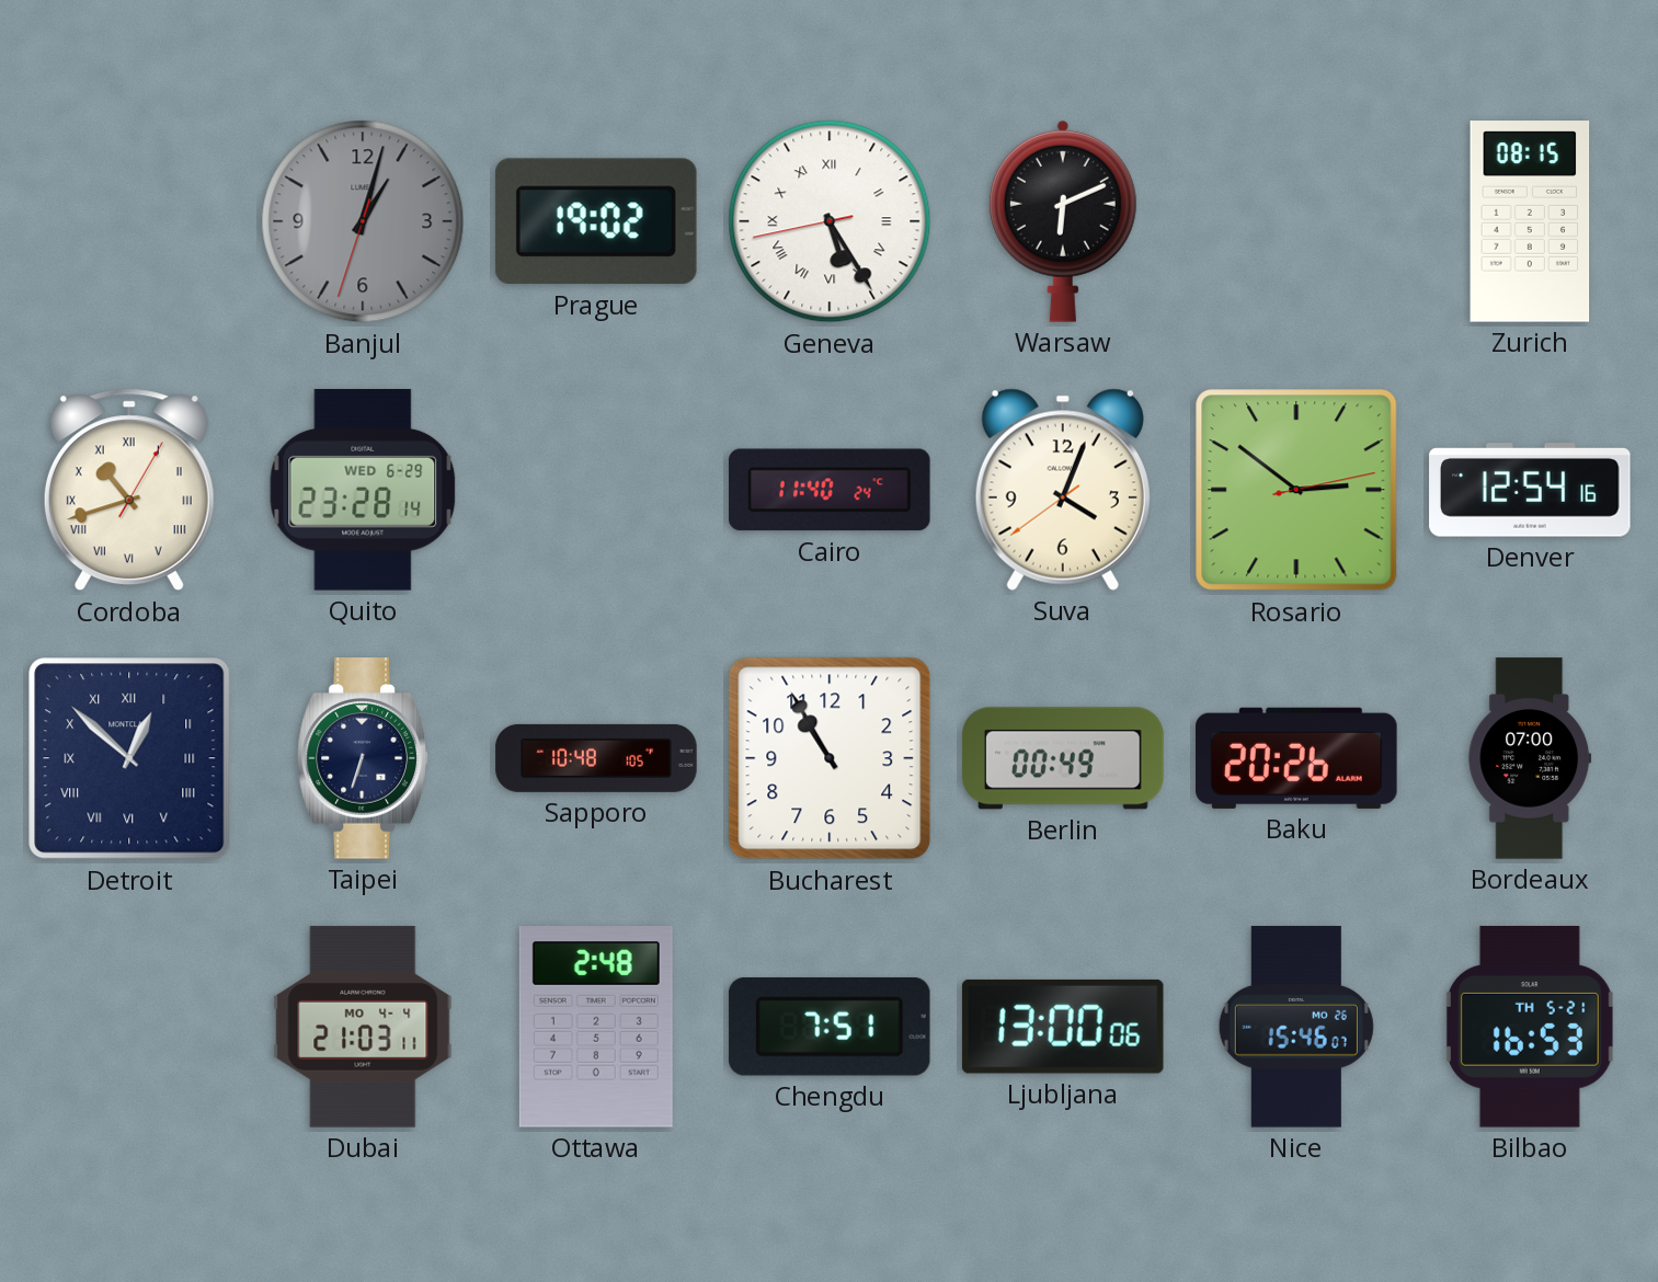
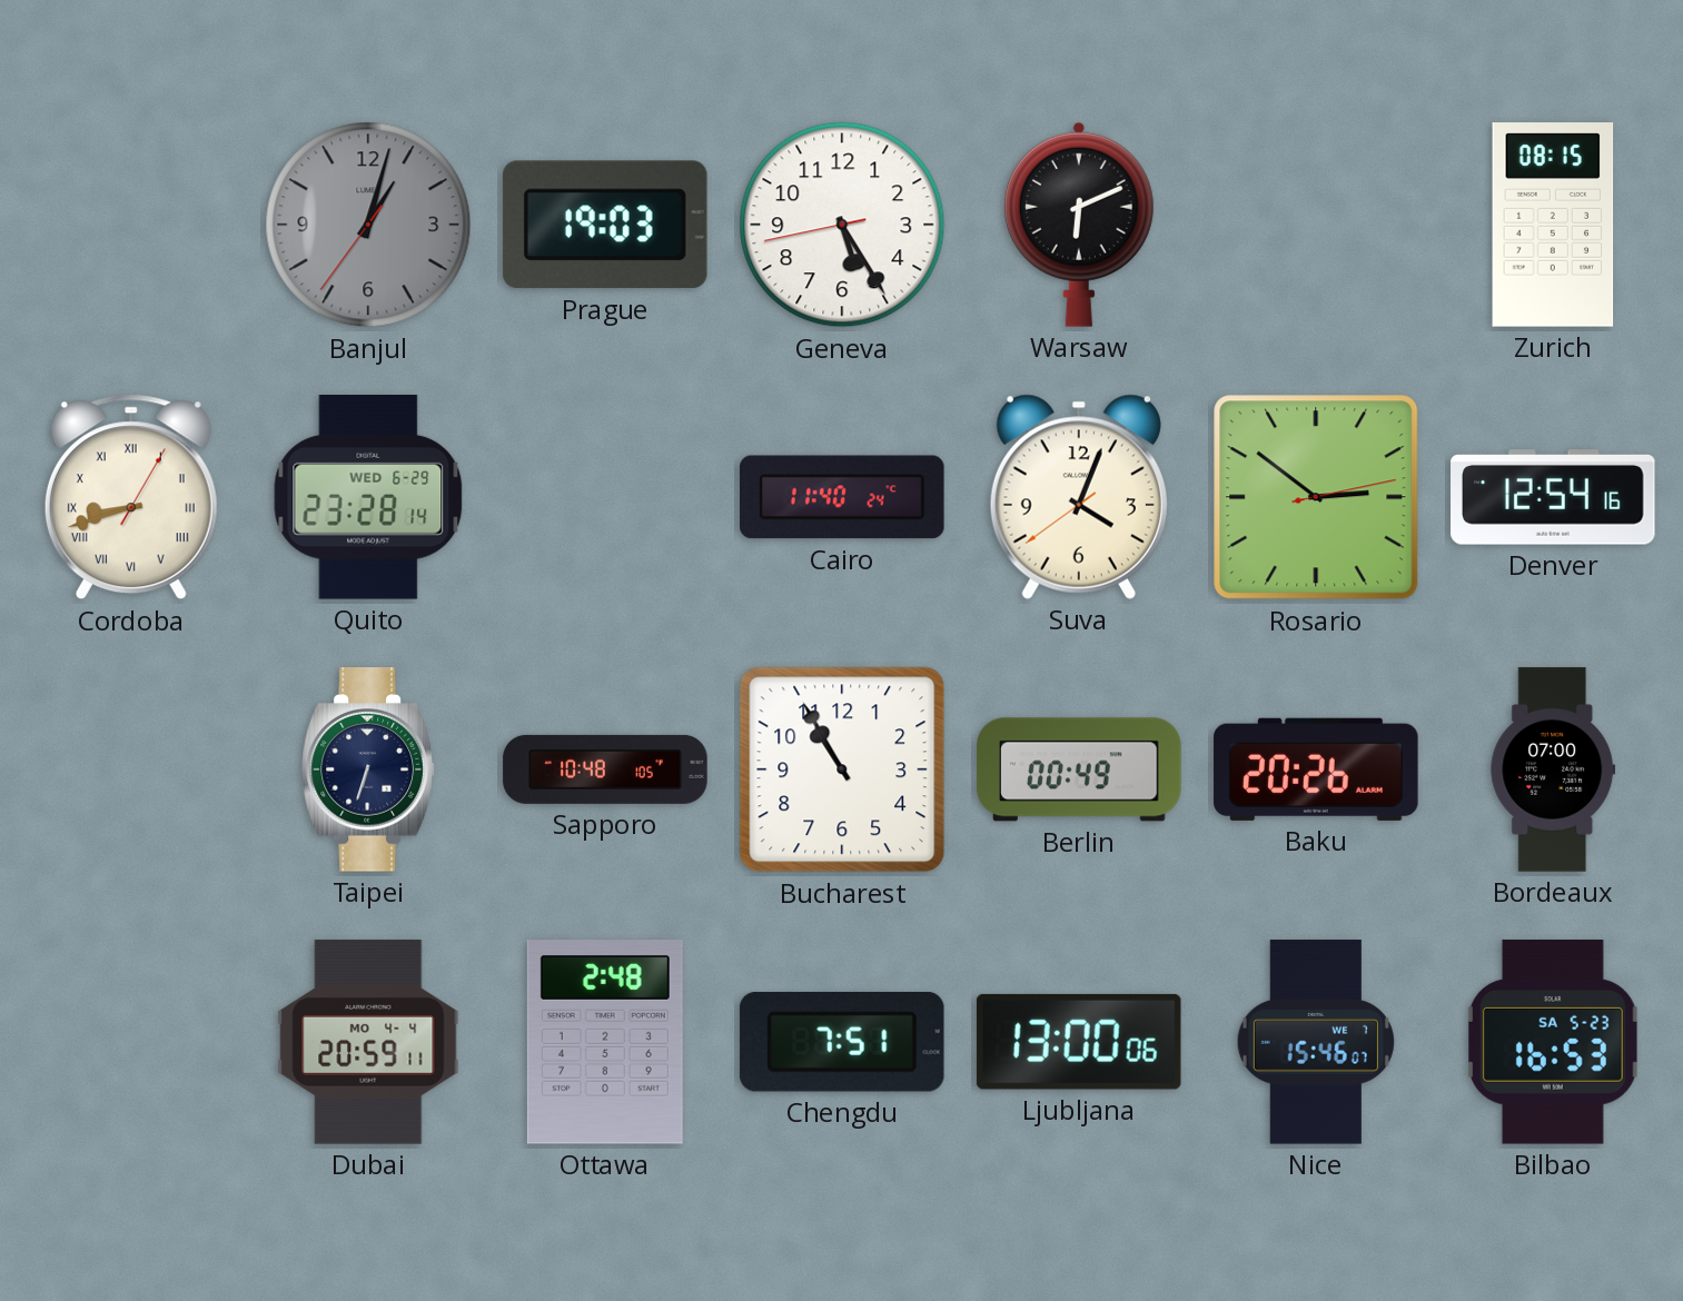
Banjul: 1:02:33 -> 1:02:36
Prague: 19:02 -> 19:03
Geneva numerals: Roman -> Arabic
Cordoba: 10:42 -> 8:42
Detroit: 12:52 -> none
Dubai: 21:03 -> 20:59
Nice date: MO 26 -> WE 7
Bilbao date: TH 5-21 -> SA 5-23
